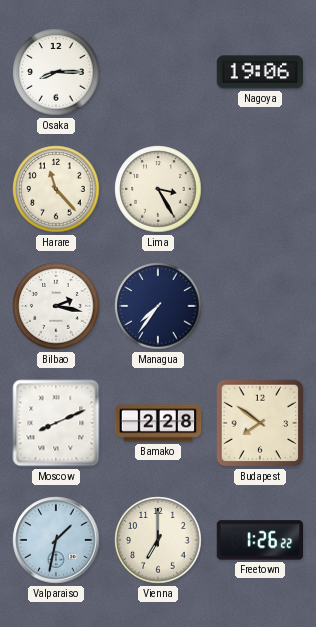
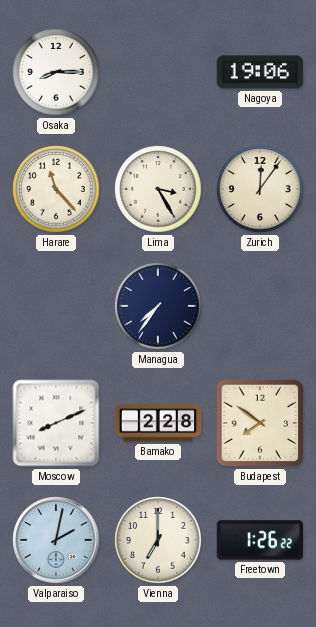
Zurich: none -> 12:06
Bilbao: 2:17 -> none
Valparaiso: 1:32 -> 2:02
